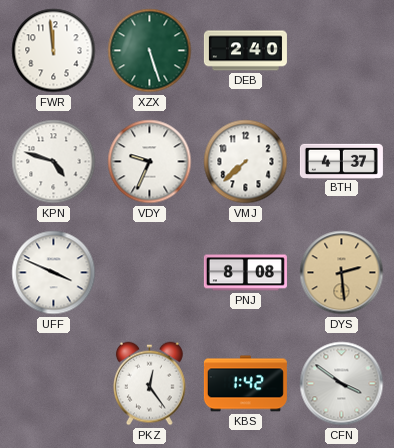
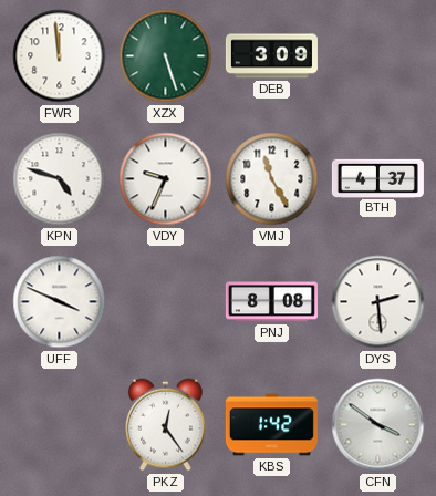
DEB: 2:40 -> 3:09
VMJ: 7:38 -> 11:25
DYS dial: champagne -> white
